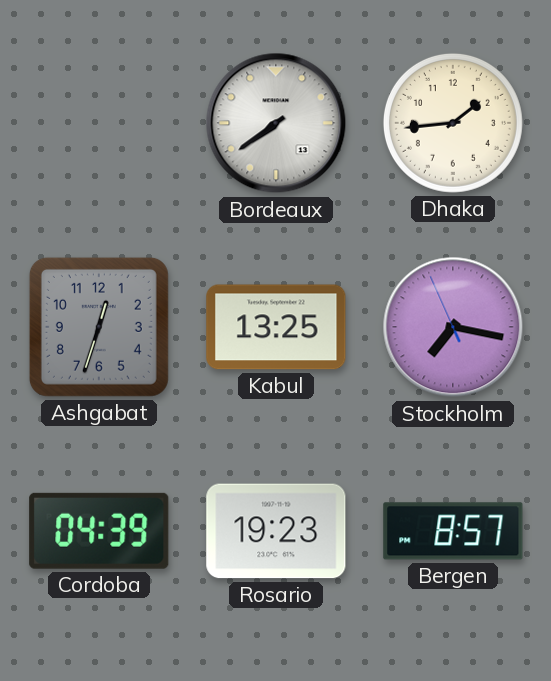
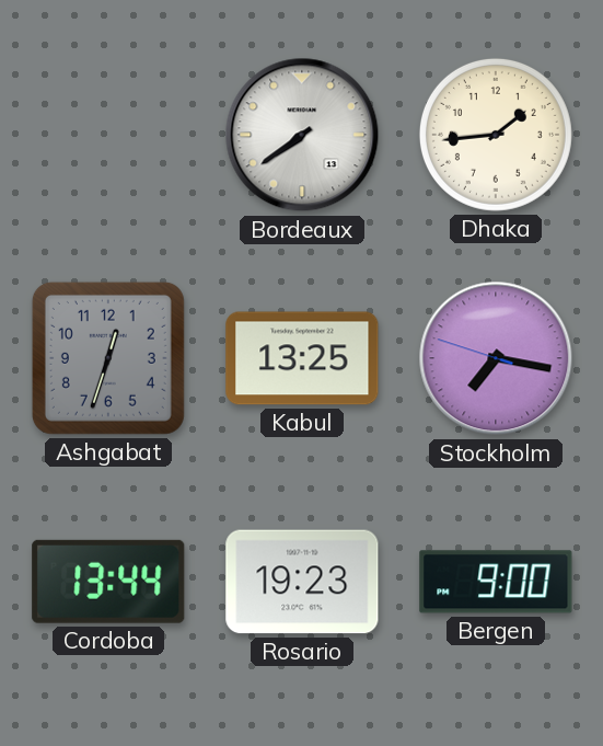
Stockholm: 7:16:56 -> 7:16:48
Cordoba: 04:39 -> 13:44
Bergen: 8:57 -> 9:00
